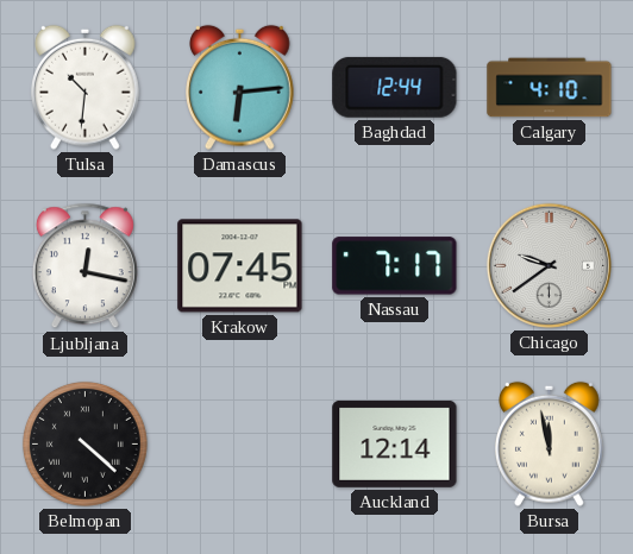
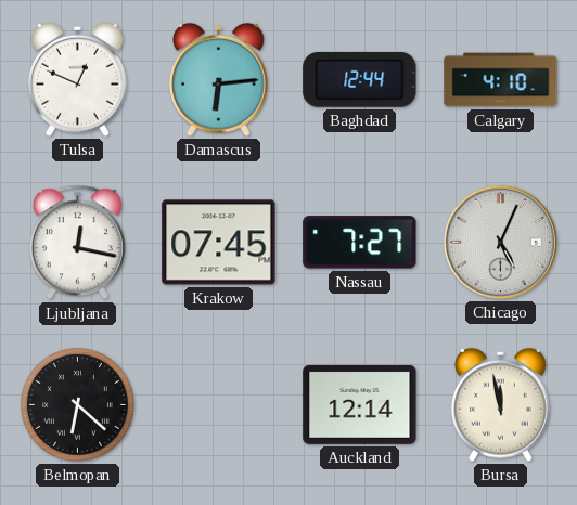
Tulsa: 10:31 -> 12:49
Nassau: 7:17 -> 7:27
Chicago: 9:39 -> 5:04
Belmopan: 4:22 -> 6:22
